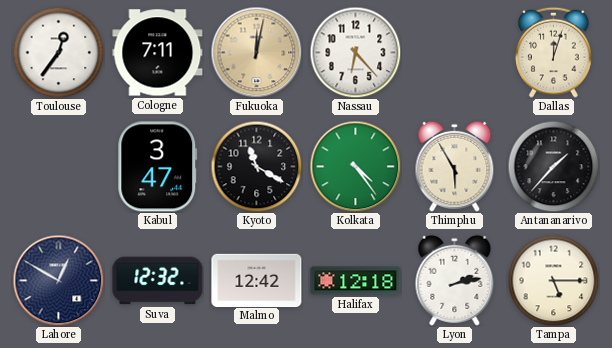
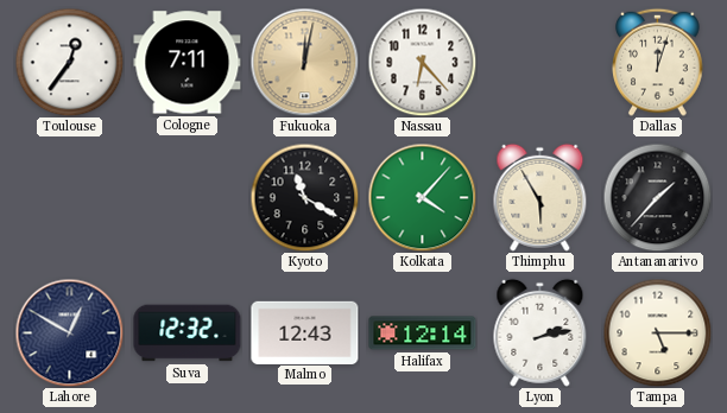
Kabul: 3:47 -> none
Kolkata: 4:24 -> 4:07
Malmo: 12:42 -> 12:43
Halifax: 12:18 -> 12:14
